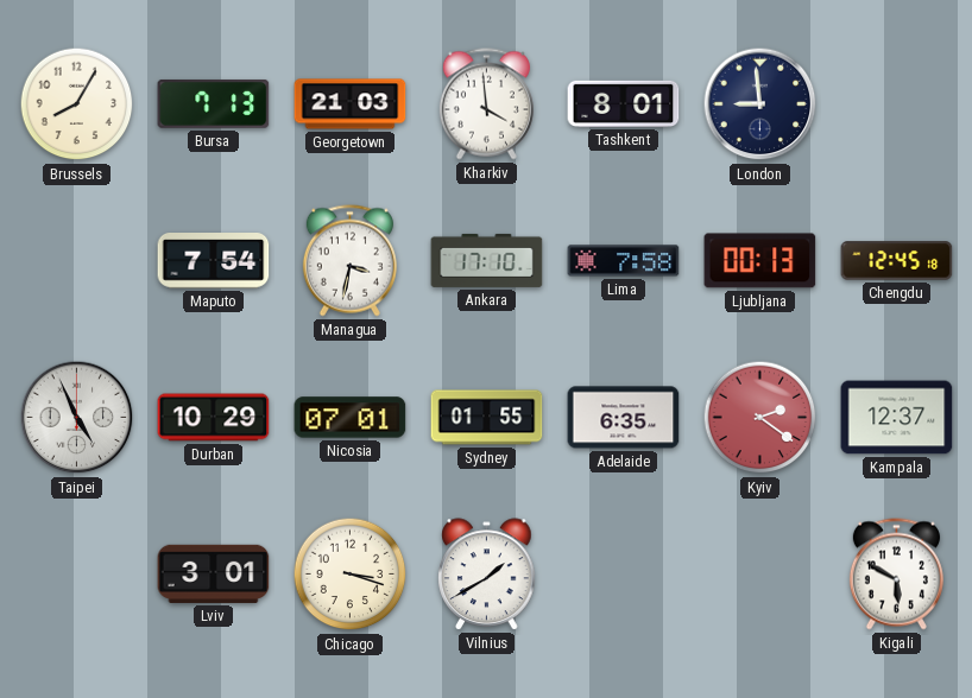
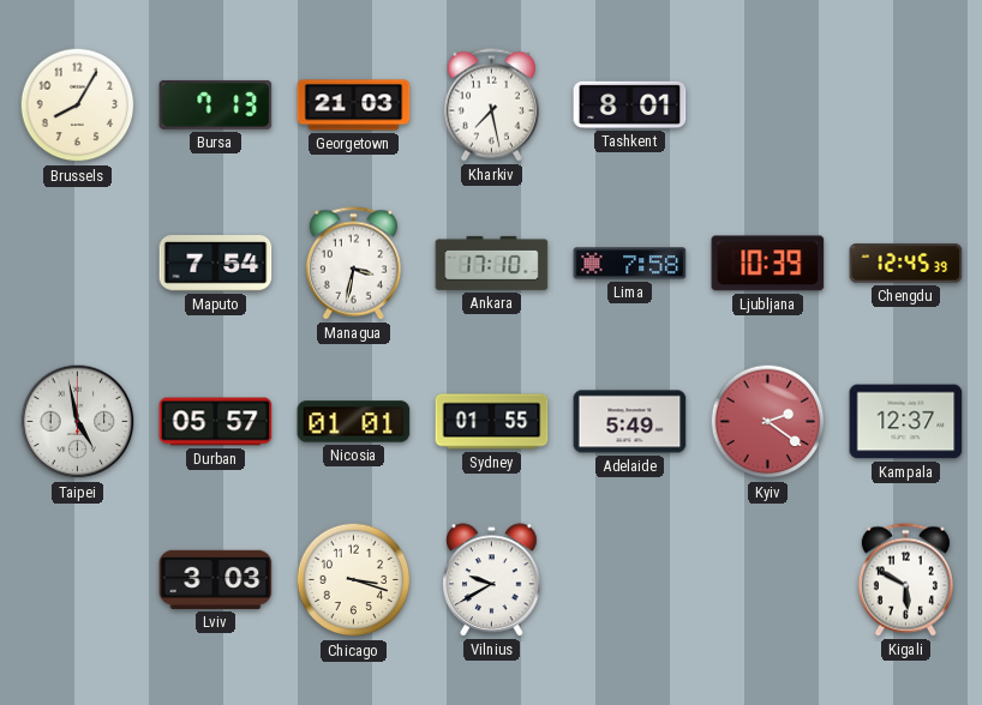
Kharkiv: 3:59 -> 7:28
London: 8:59 -> none
Ljubljana: 00:13 -> 10:39
Chengdu: 12:45:18 -> 12:45:39
Taipei: 4:56 -> 4:58
Durban: 10:29 -> 05:57
Nicosia: 07:01 -> 01:01
Adelaide: 6:35 -> 5:49
Lviv: 3:01 -> 3:03
Vilnius: 1:40 -> 9:40
